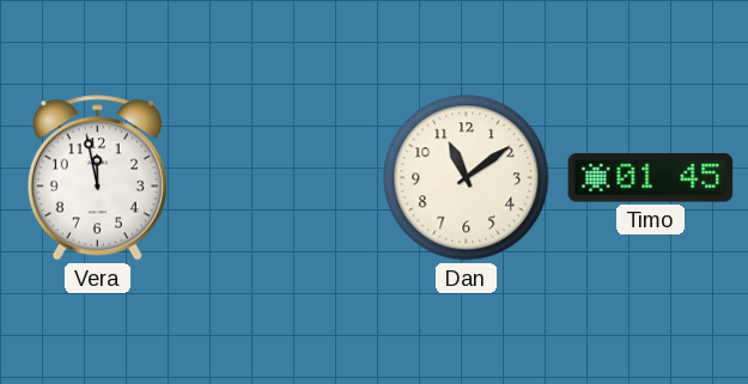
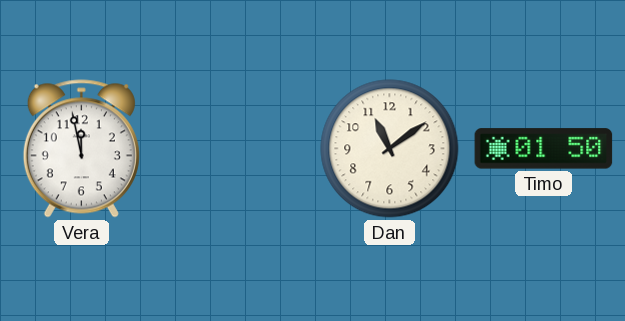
Timo: 01:45 -> 01:50
